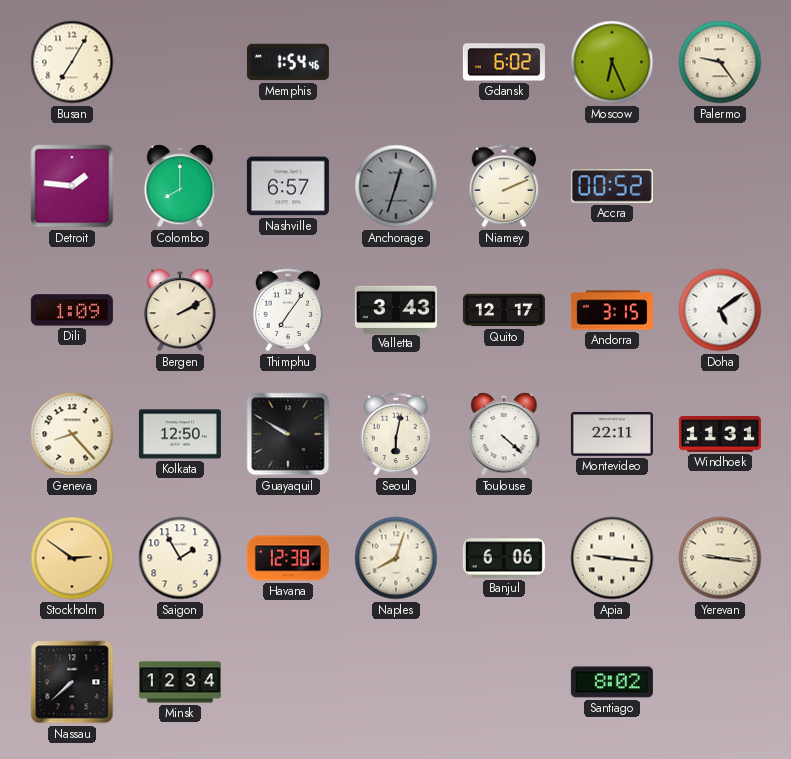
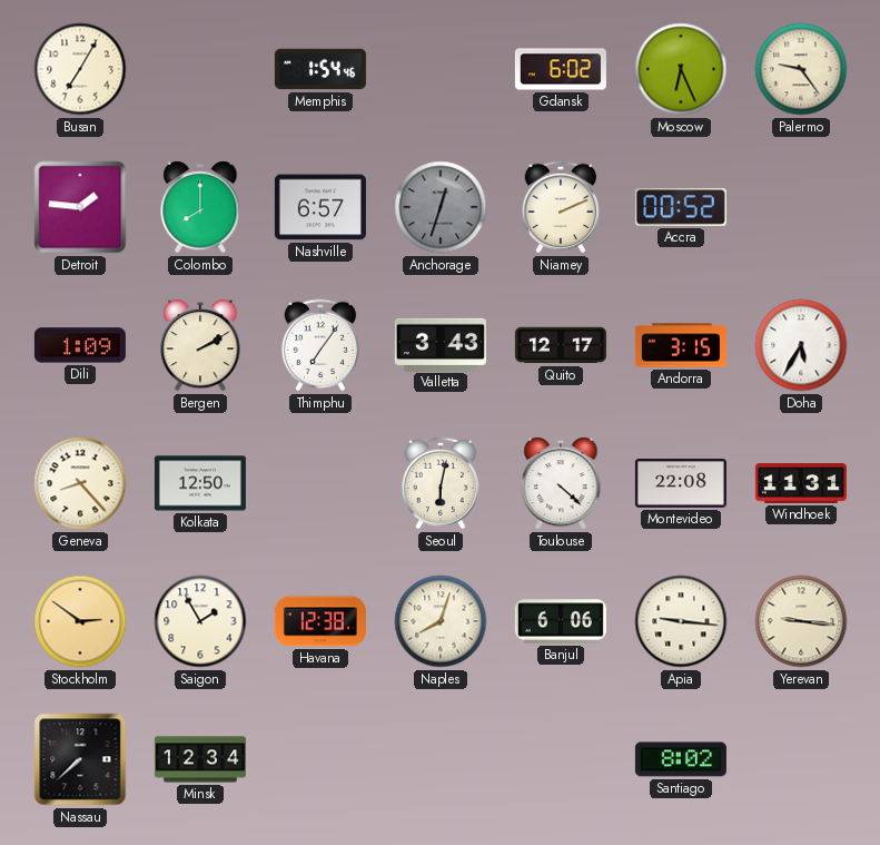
Doha: 5:09 -> 5:35
Guayaquil: 9:50 -> none
Montevideo: 22:11 -> 22:08
